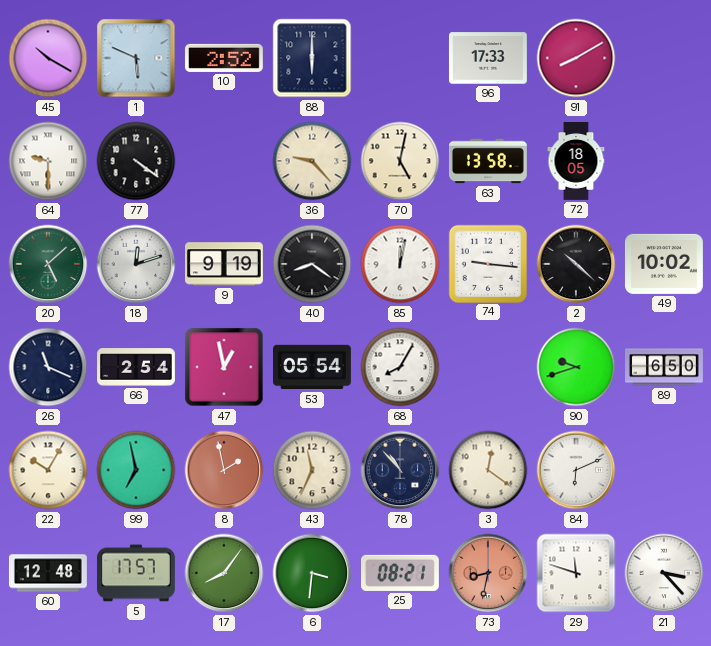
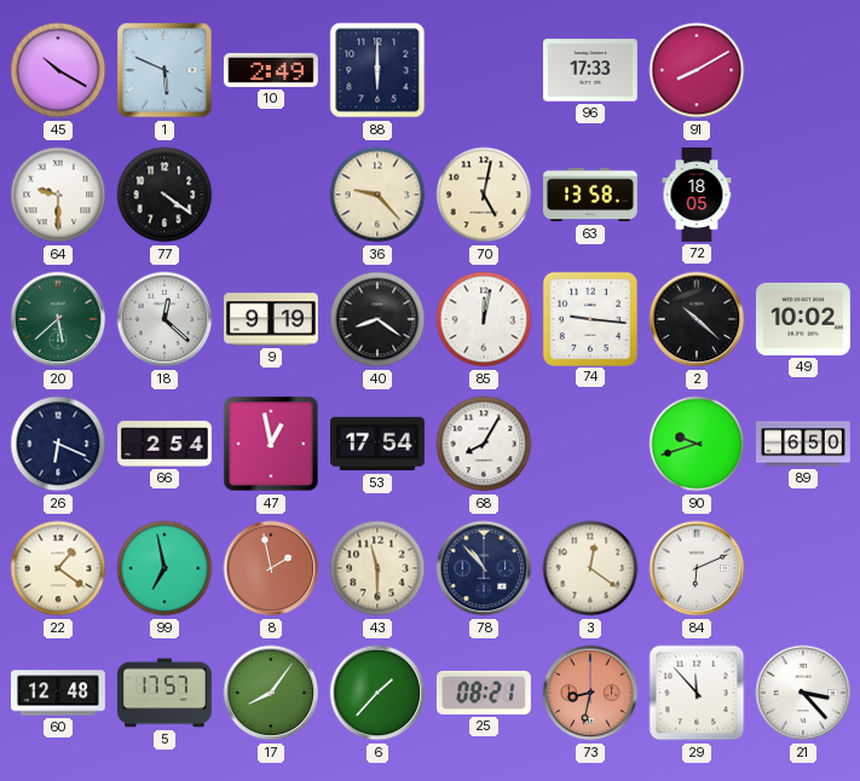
10: 2:52 -> 2:49
20: 5:08 -> 5:38
18: 12:12 -> 12:22
26: 11:19 -> 6:19
53: 05:54 -> 17:54
22: 10:05 -> 1:21
43: 11:34 -> 11:30
6: 3:31 -> 1:37
29: 11:48 -> 11:53
